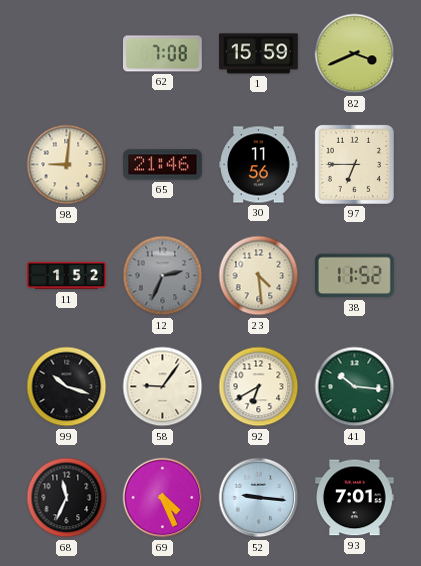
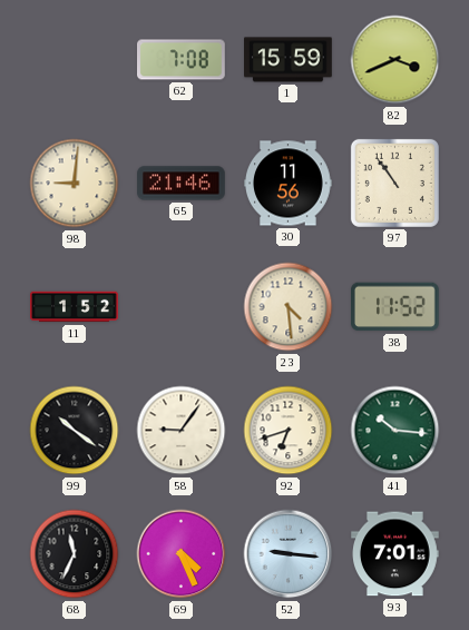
97: 6:45 -> 10:54
12: 2:34 -> none
99: 10:18 -> 10:21
92: 6:40 -> 6:42
